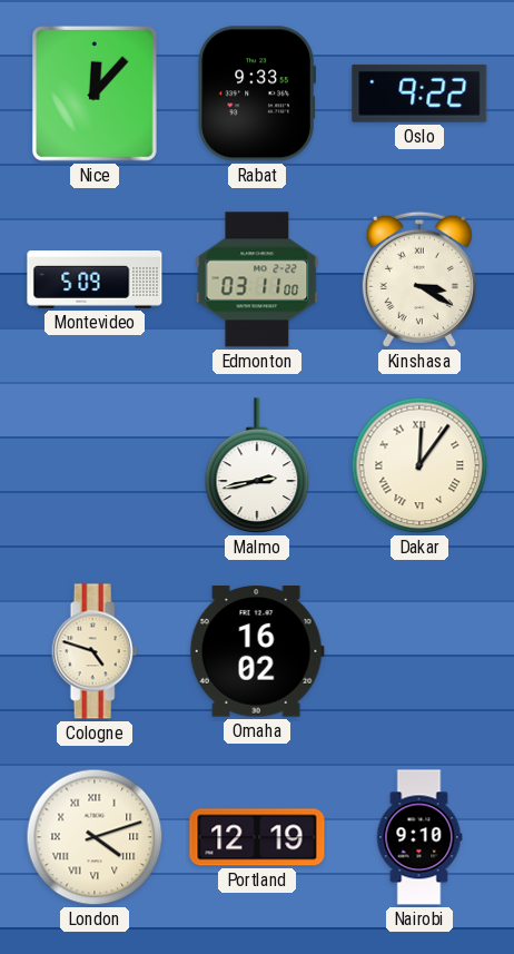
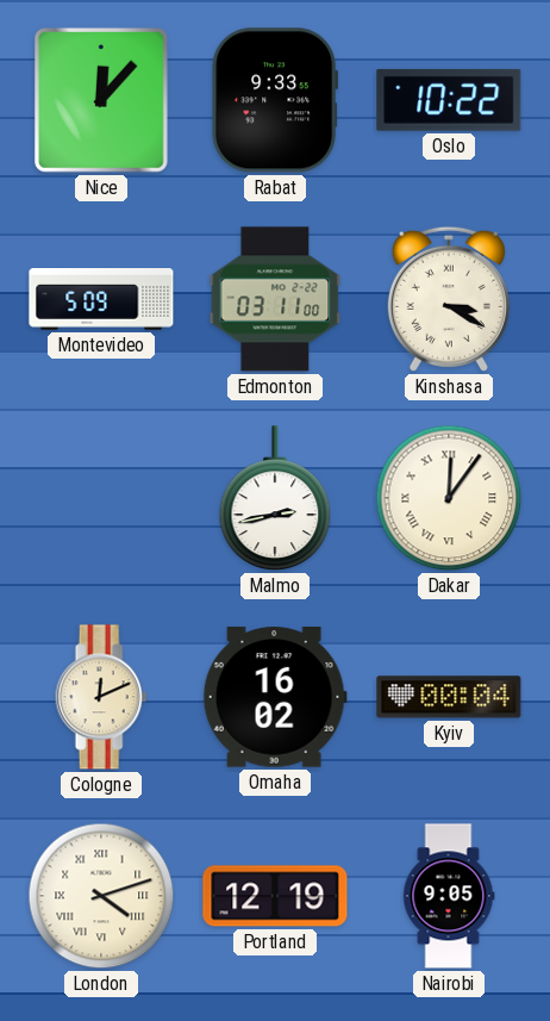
Oslo: 9:22 -> 10:22
Cologne: 4:48 -> 12:11
Kyiv: none -> 00:04
Nairobi: 9:10 -> 9:05
